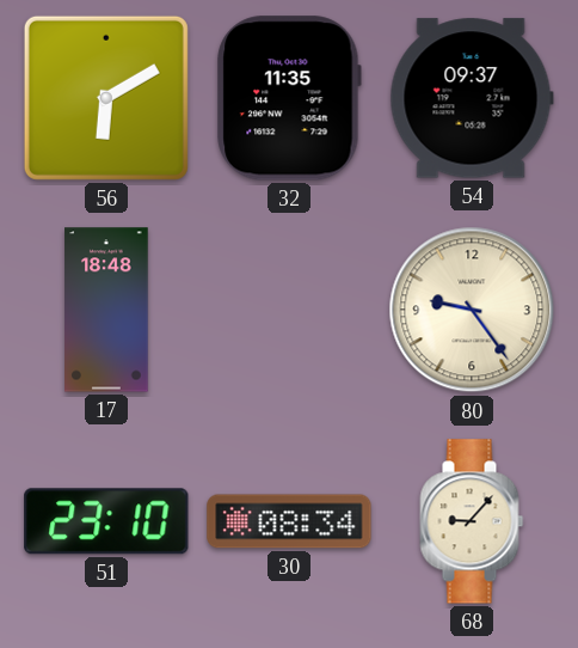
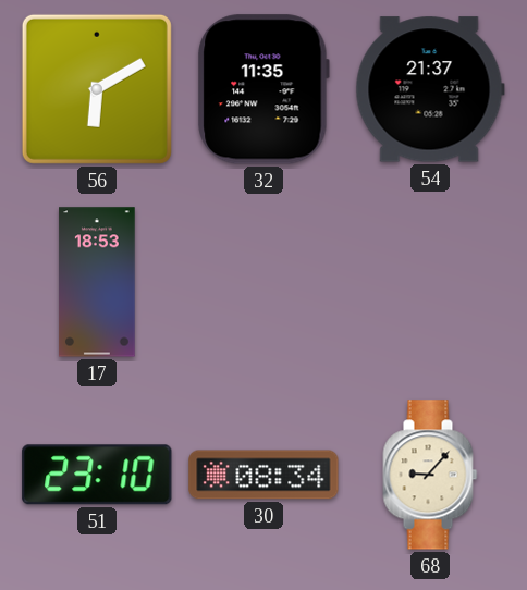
54: 09:37 -> 21:37
17: 18:48 -> 18:53
80: 9:24 -> none
